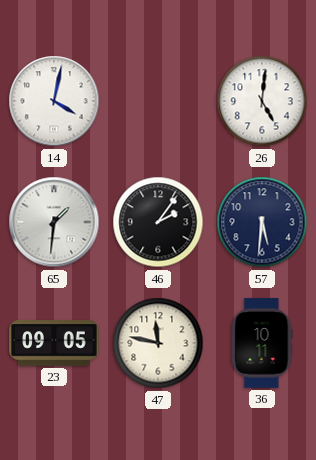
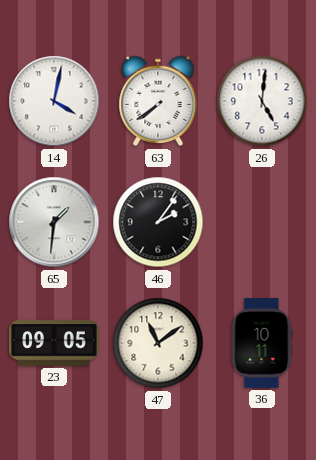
63: none -> 7:39
57: 5:31 -> none
47: 11:47 -> 11:09
